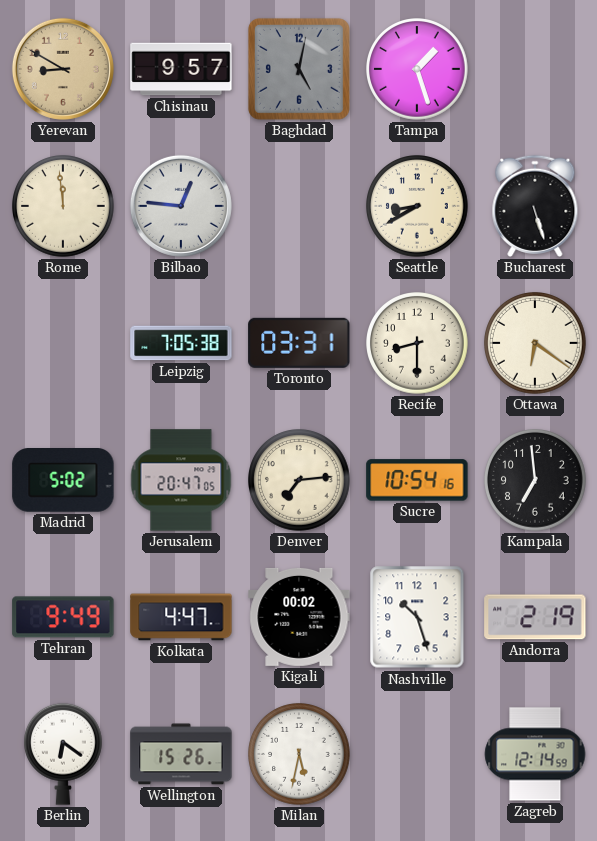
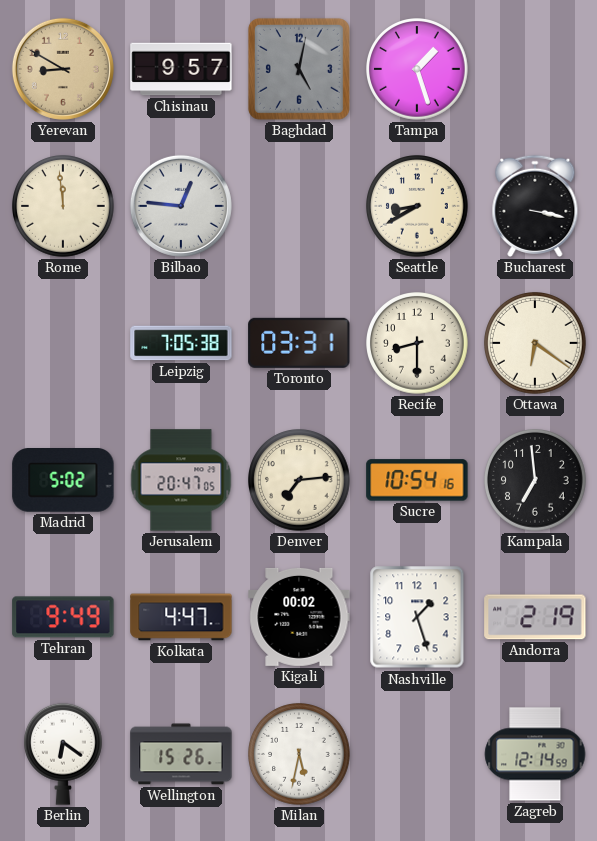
Bucharest: 5:27 -> 3:17
Nashville: 10:27 -> 1:27
